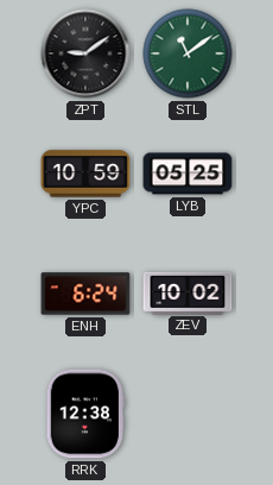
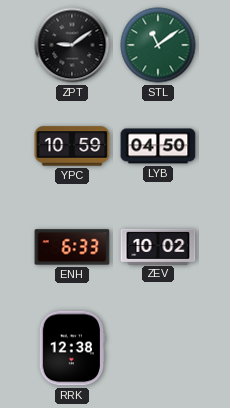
LYB: 05:25 -> 04:50
ENH: 6:24 -> 6:33
